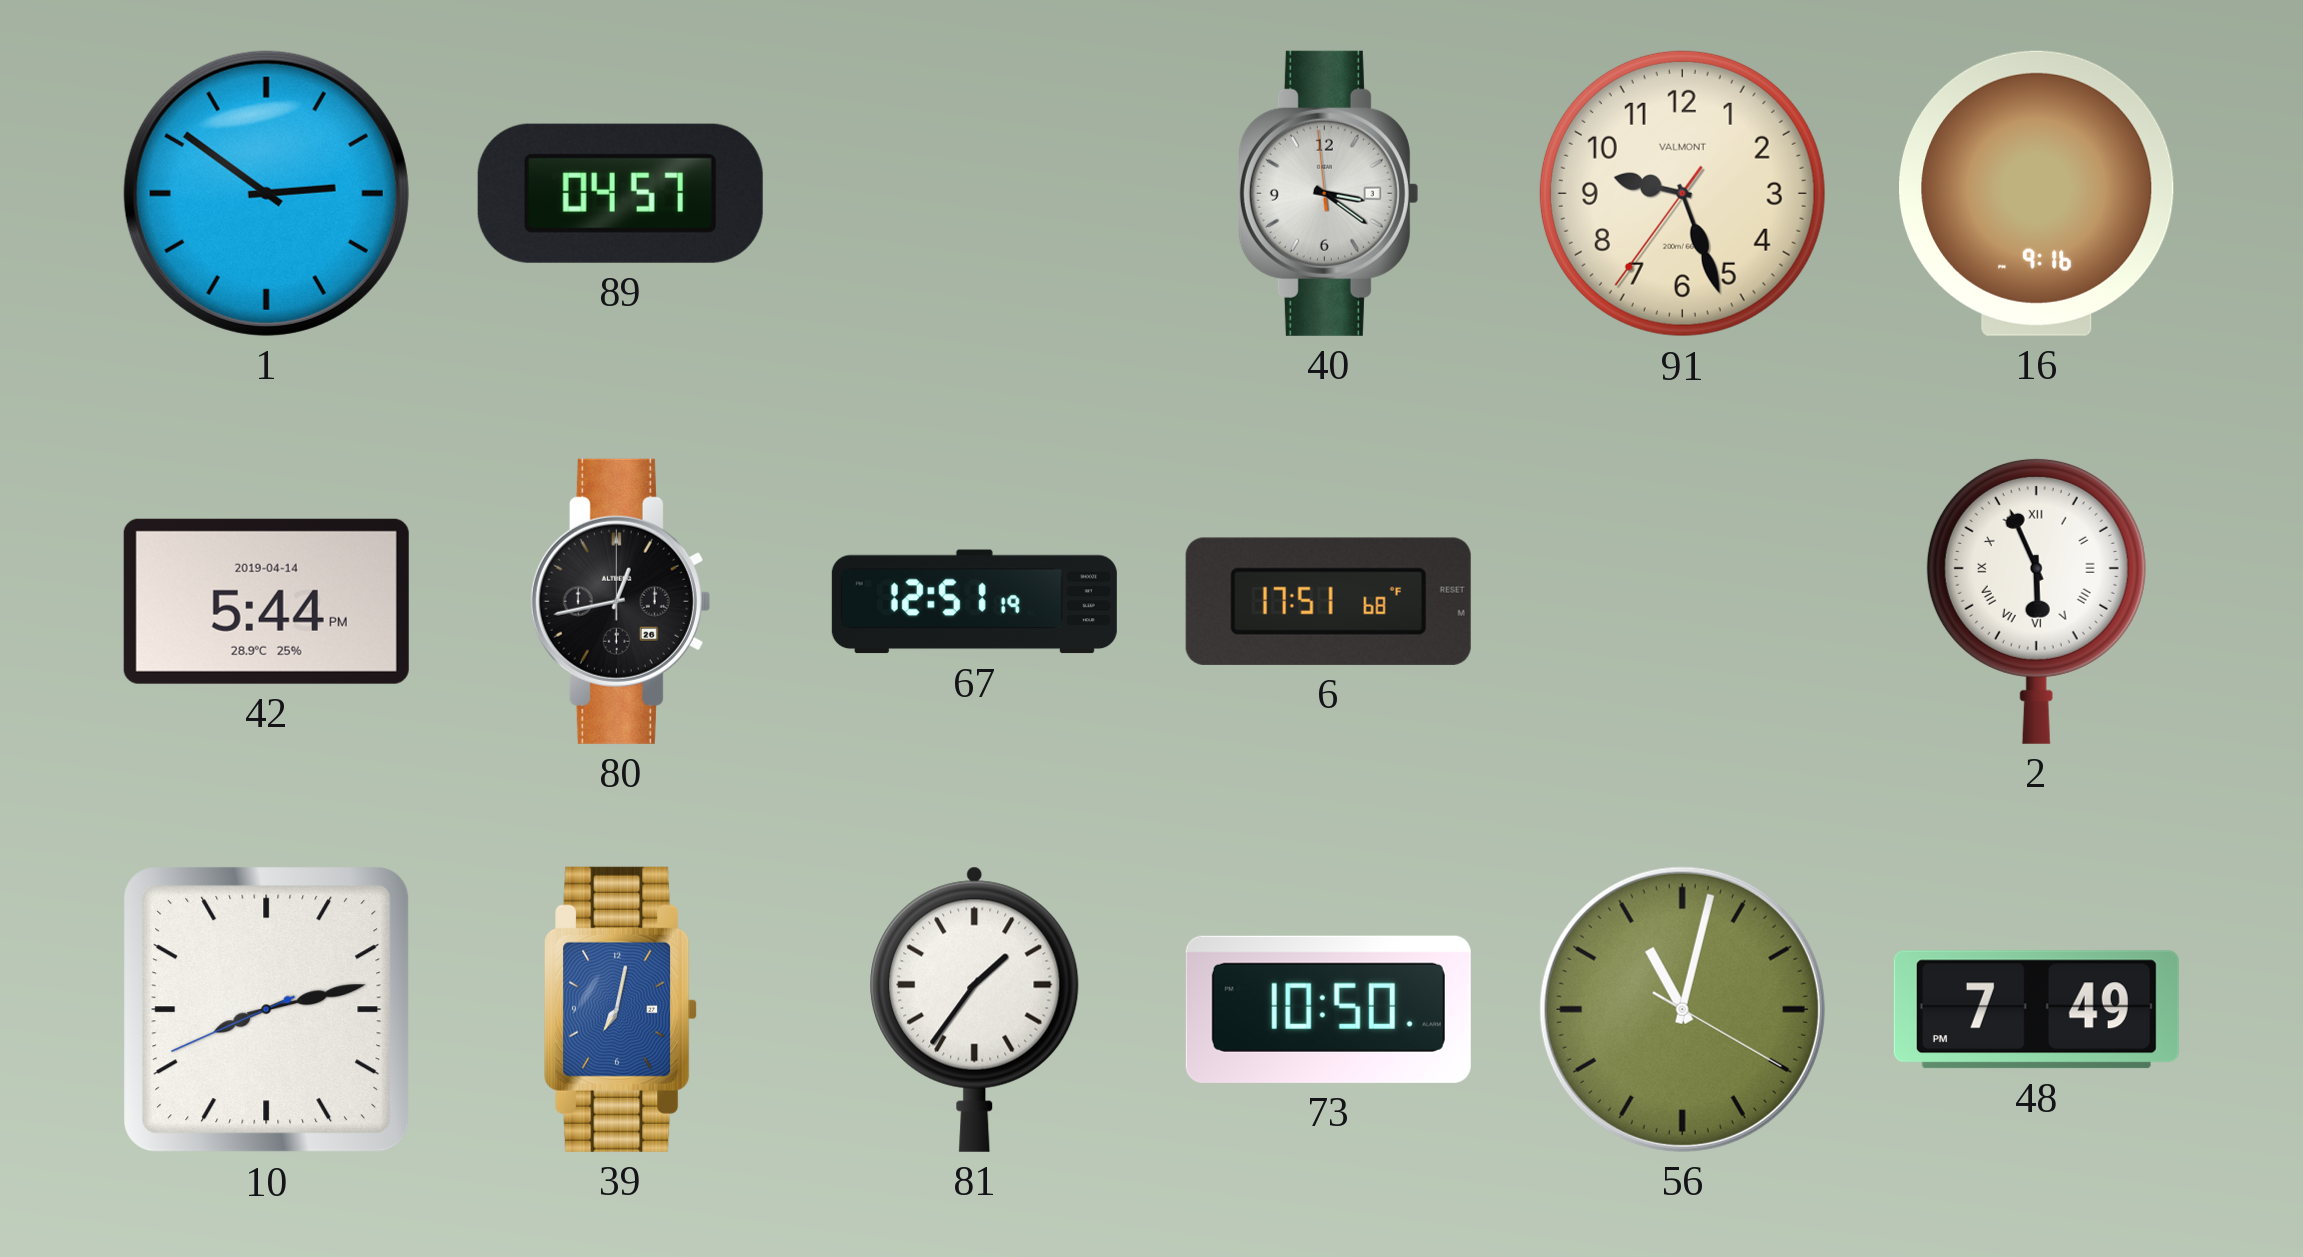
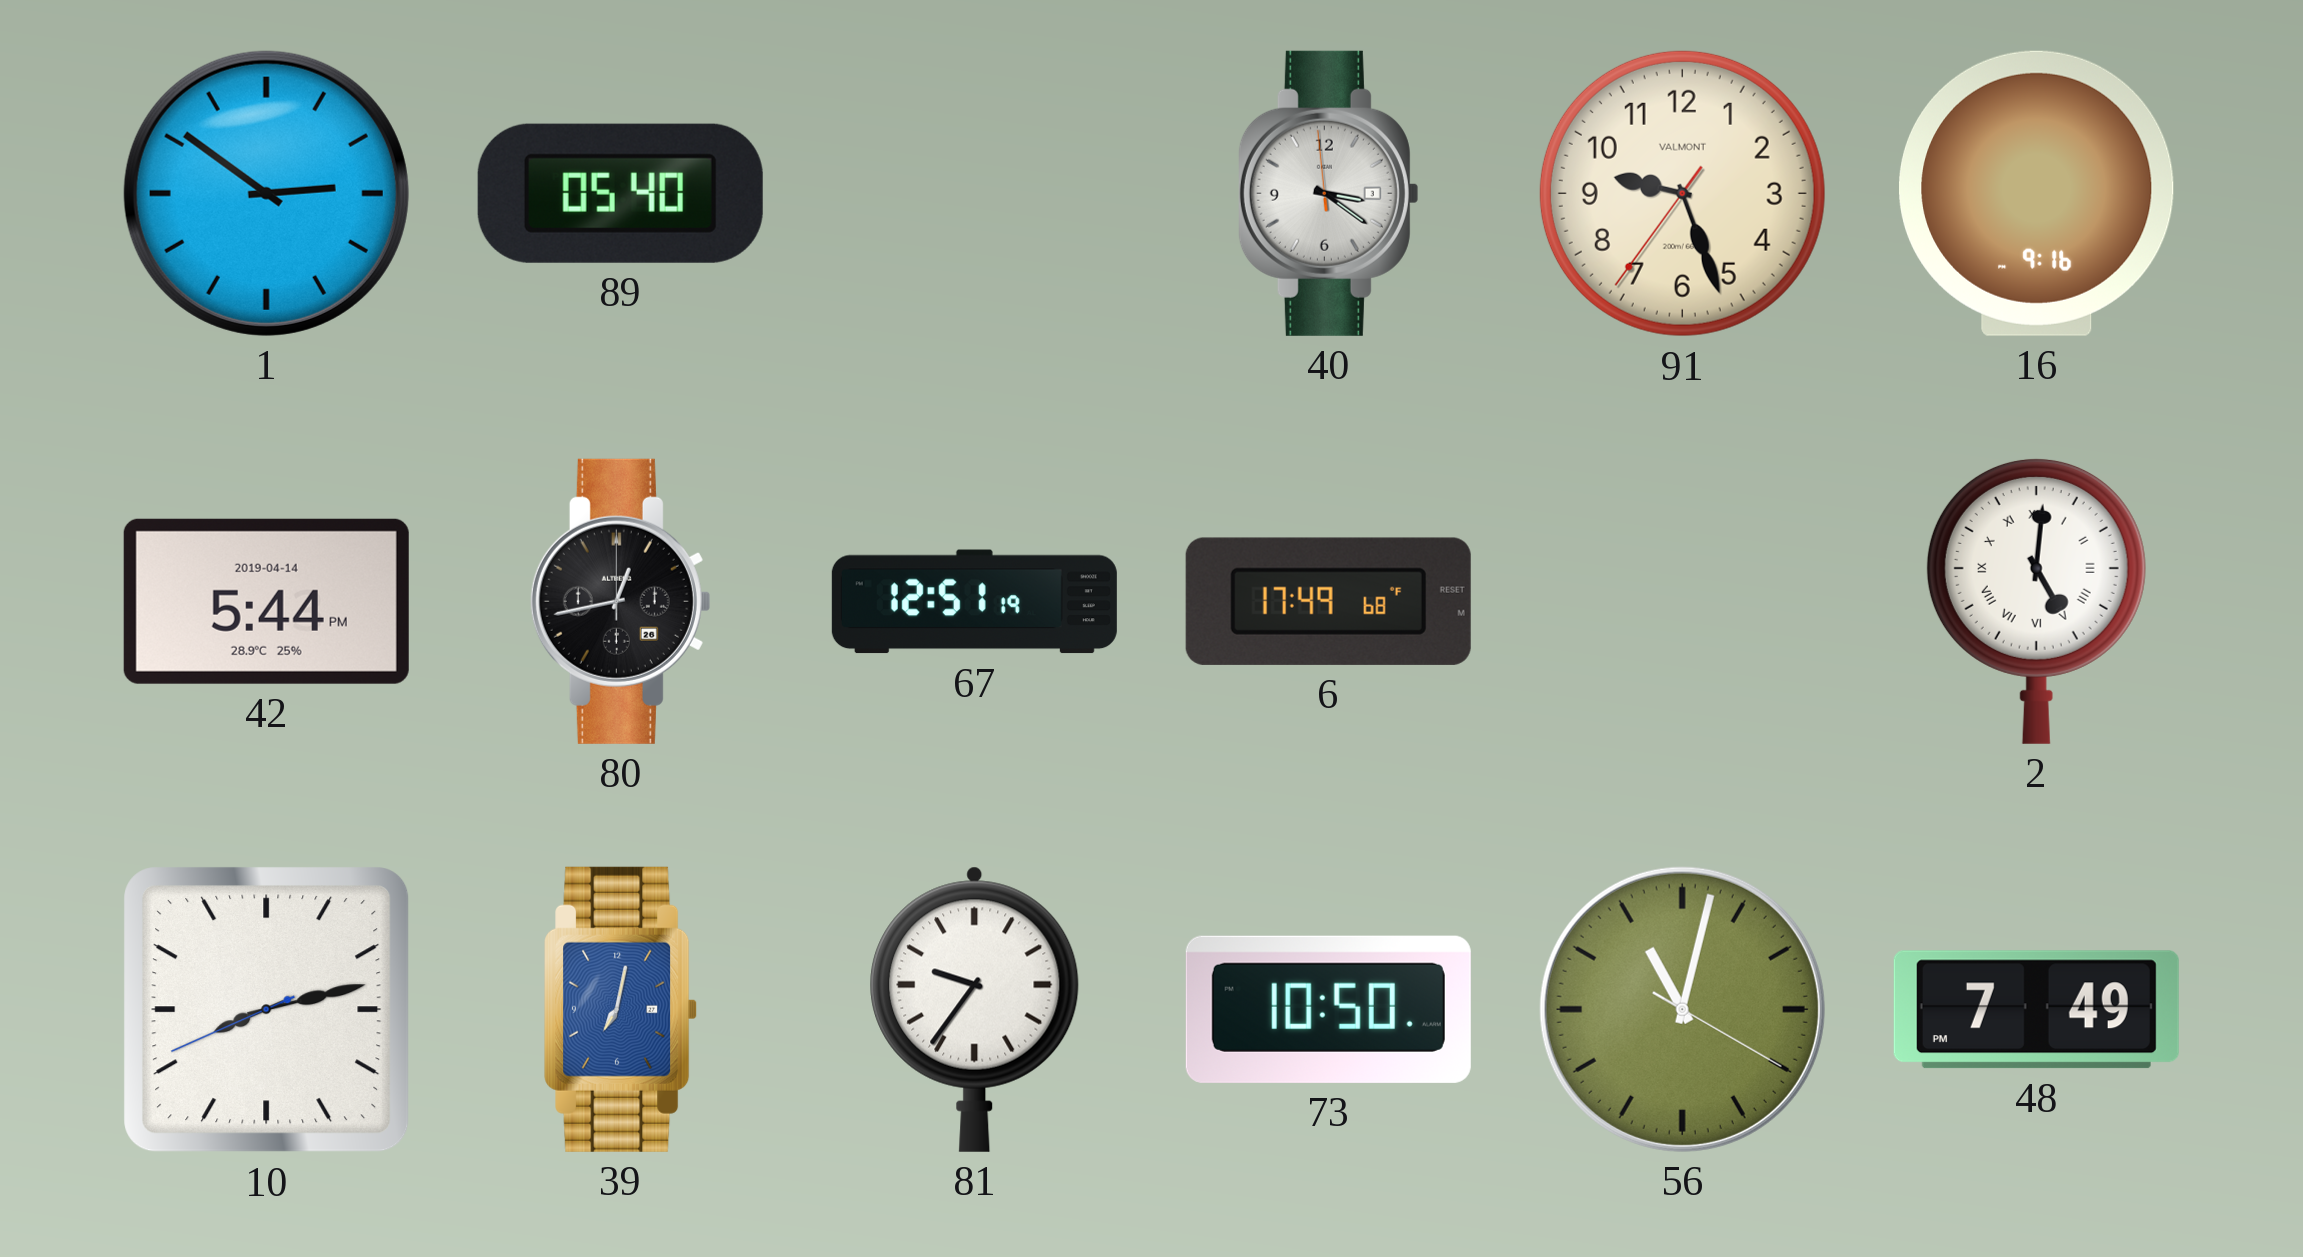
89: 04:57 -> 05:40
6: 17:51 -> 17:49
2: 5:56 -> 5:01
81: 1:36 -> 9:36
